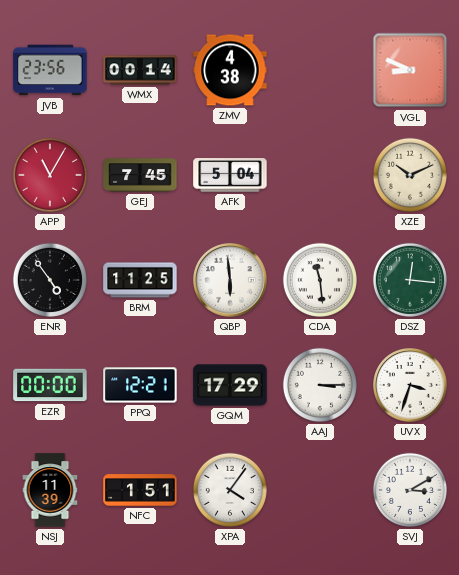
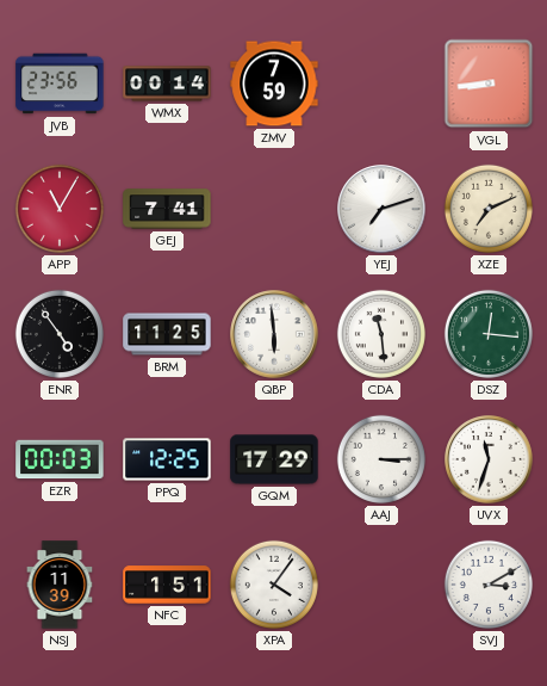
ZMV: 4:38 -> 7:59
VGL: 8:49 -> 8:44
GEJ: 7:45 -> 7:41
AFK: 5:04 -> none
YEJ: none -> 7:12
XZE: 10:11 -> 7:11
EZR: 00:00 -> 00:03
PPQ: 12:21 -> 12:25
UVX: 3:33 -> 11:33
